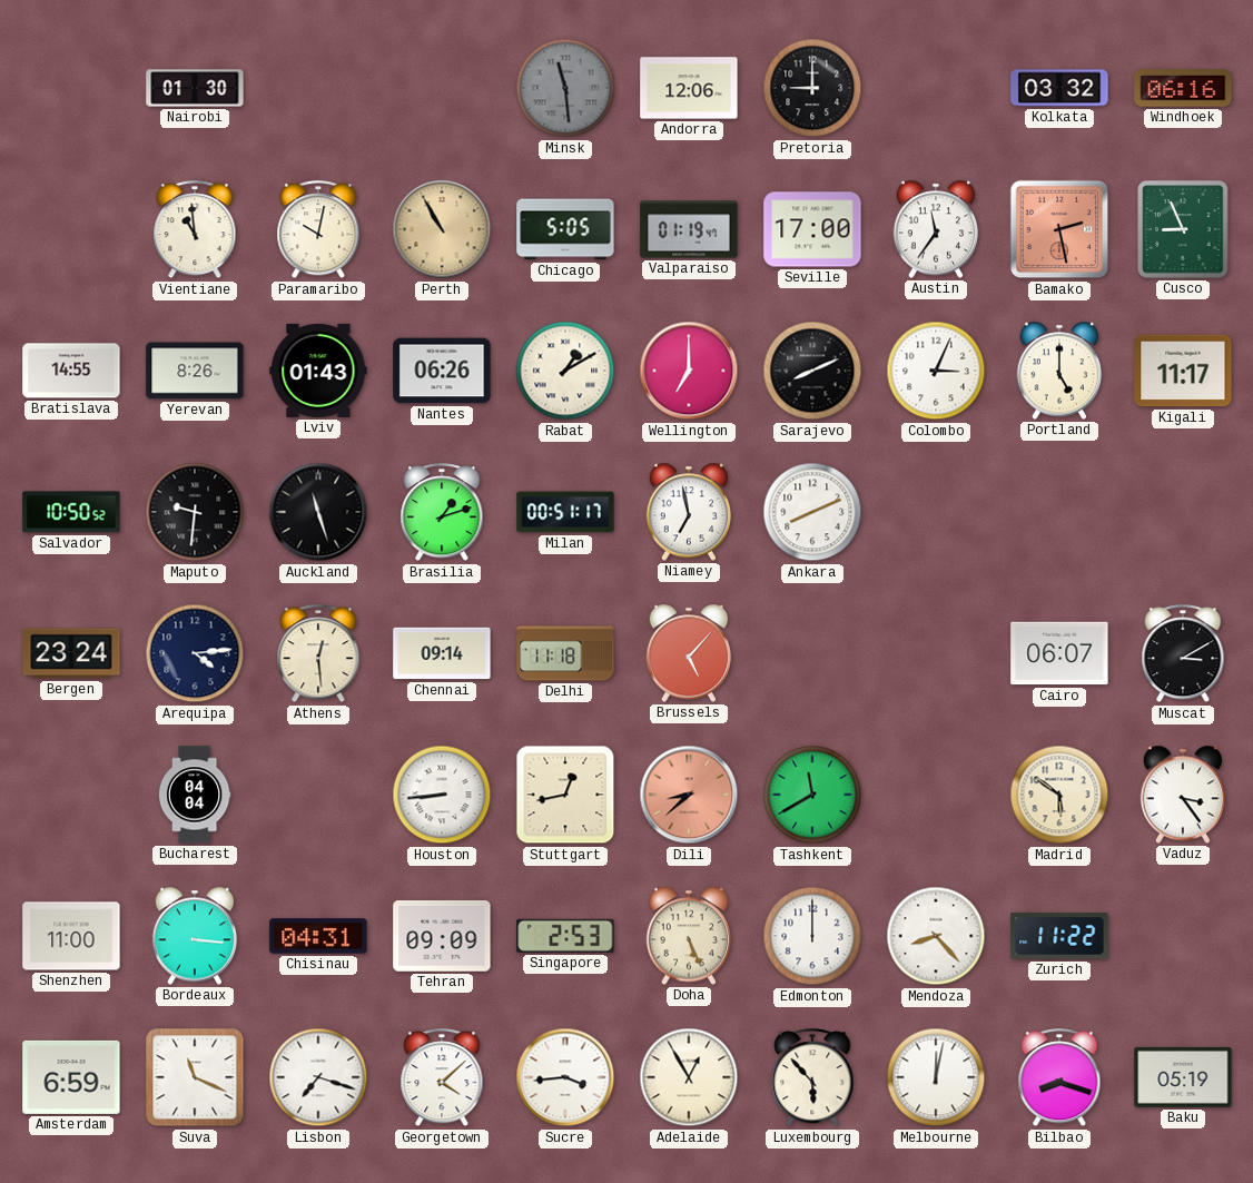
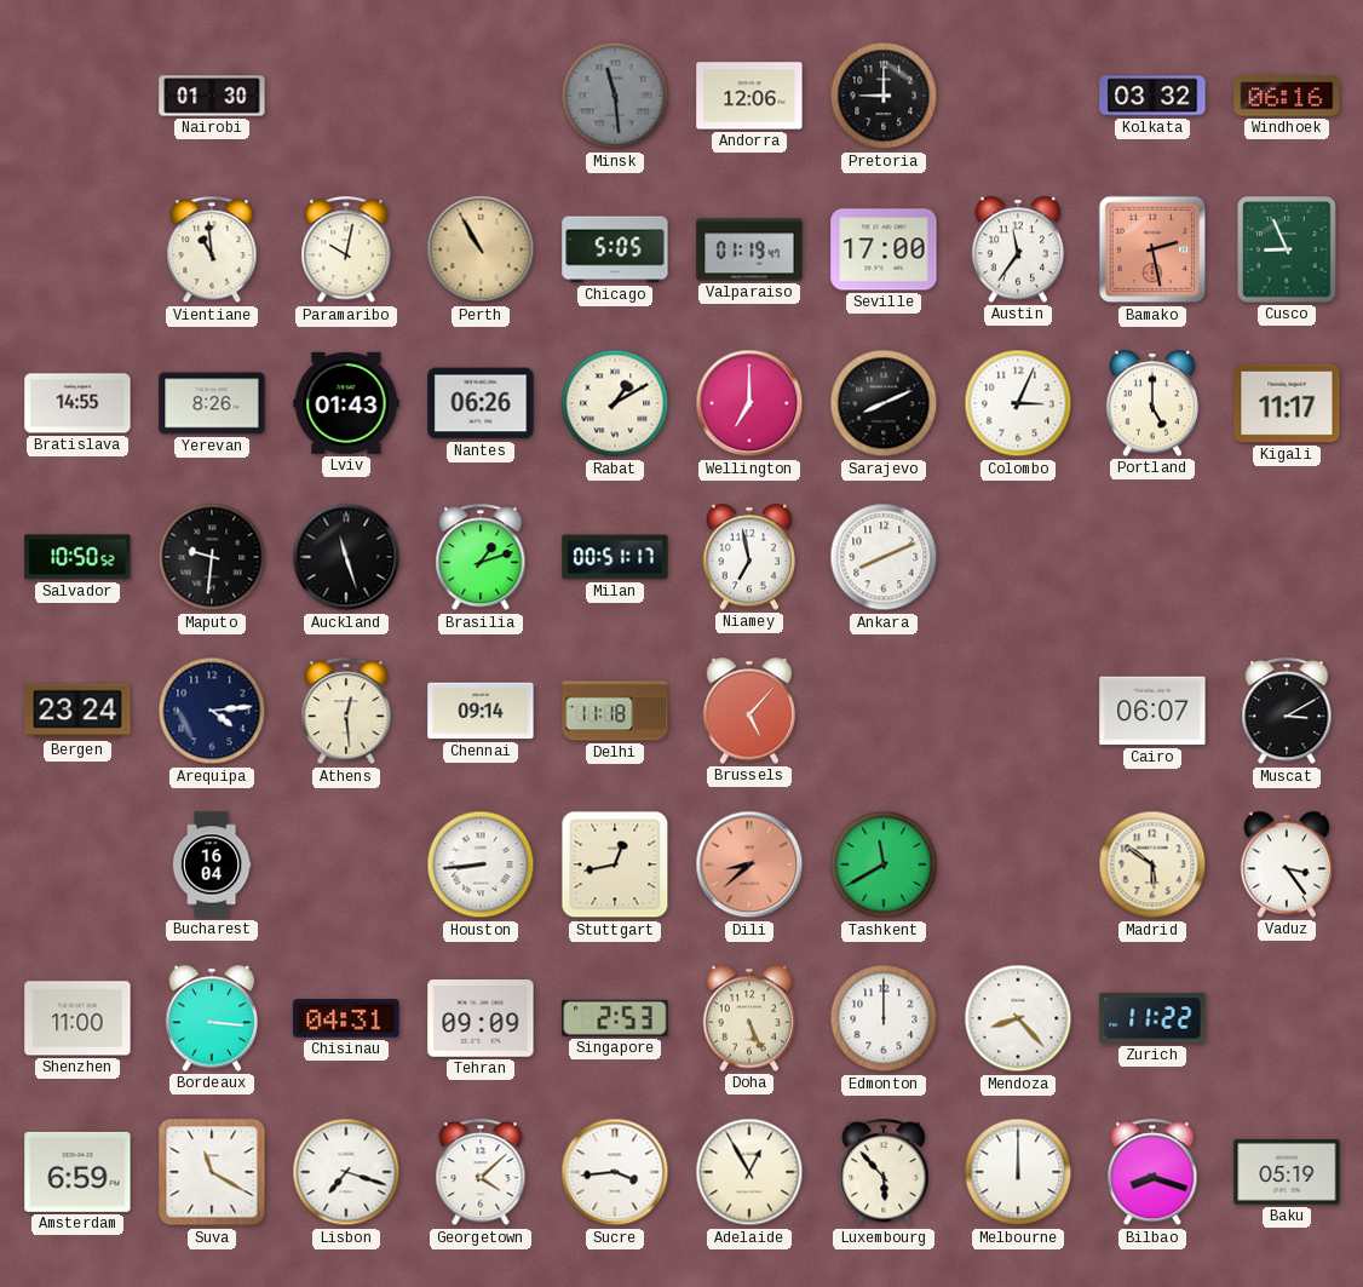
Bucharest: 04:04 -> 16:04
Suva: 11:19 -> 11:20
Melbourne: 12:02 -> 12:00
